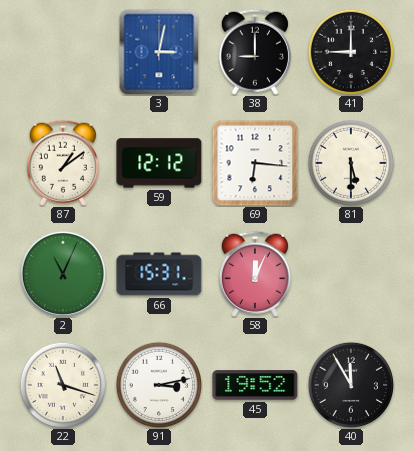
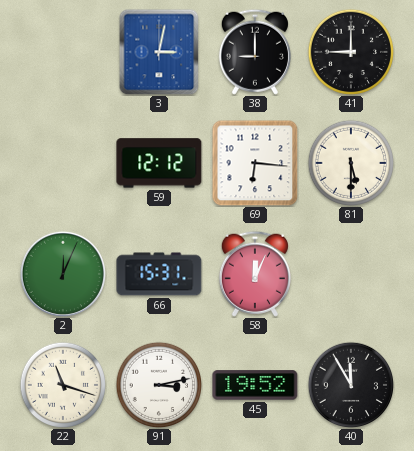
87: 1:09 -> none
2: 11:04 -> 12:04
